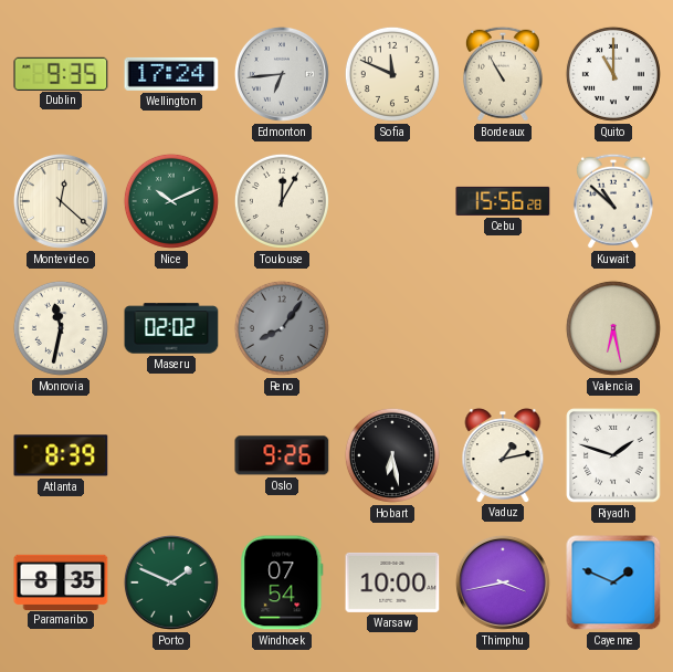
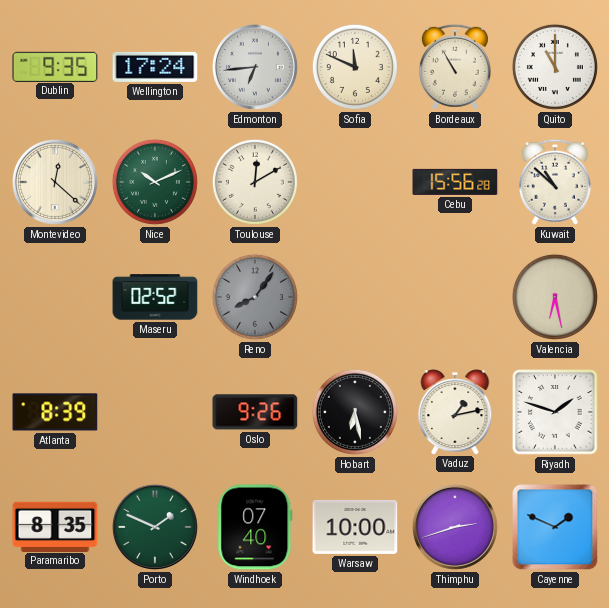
Toulouse: 12:05 -> 12:10
Monrovia: 11:32 -> none
Maseru: 02:02 -> 02:52
Windhoek: 07:54 -> 07:40
Thimphu: 3:43 -> 2:42
